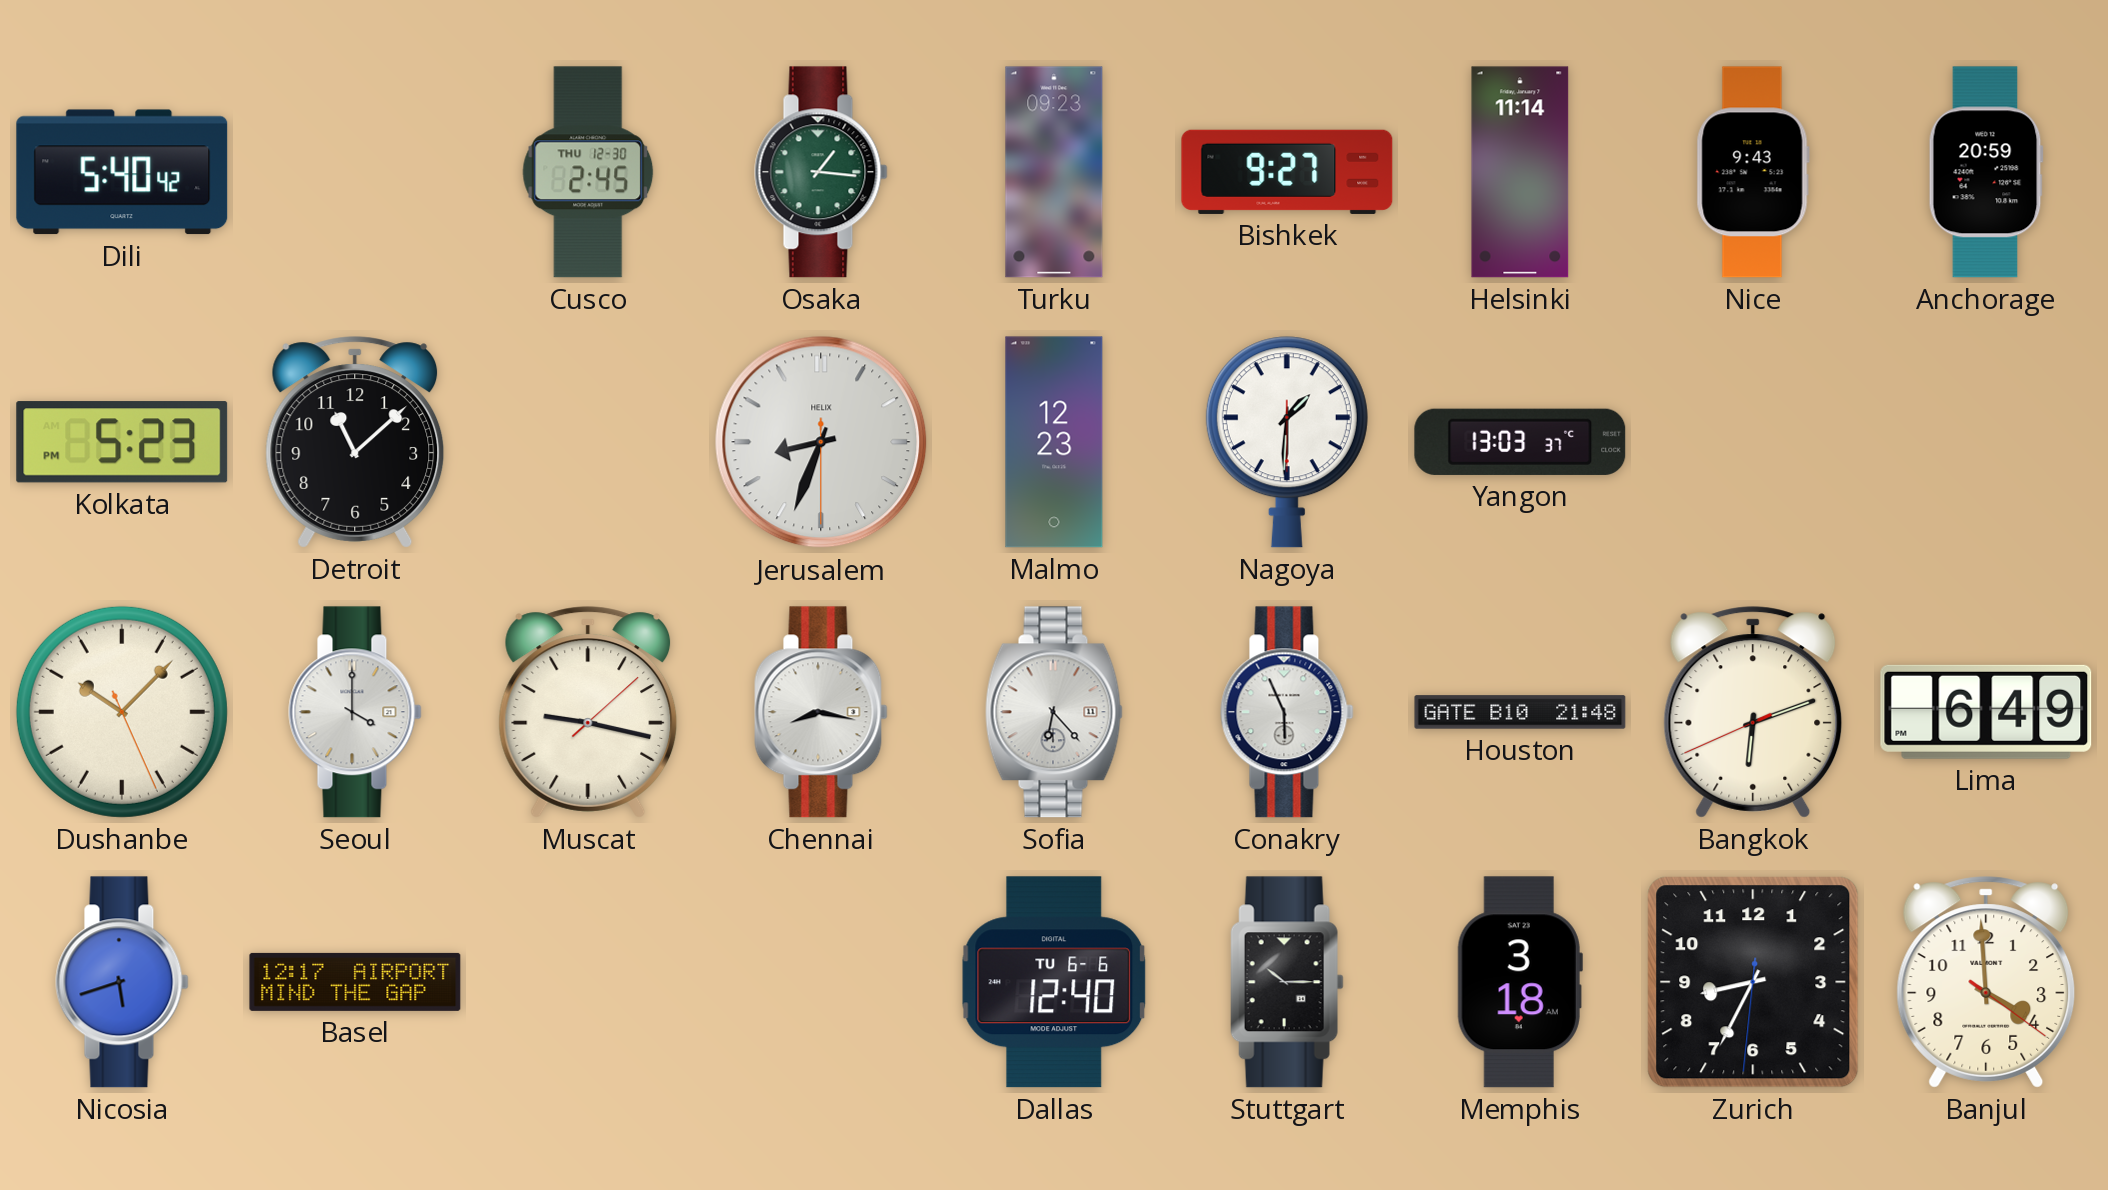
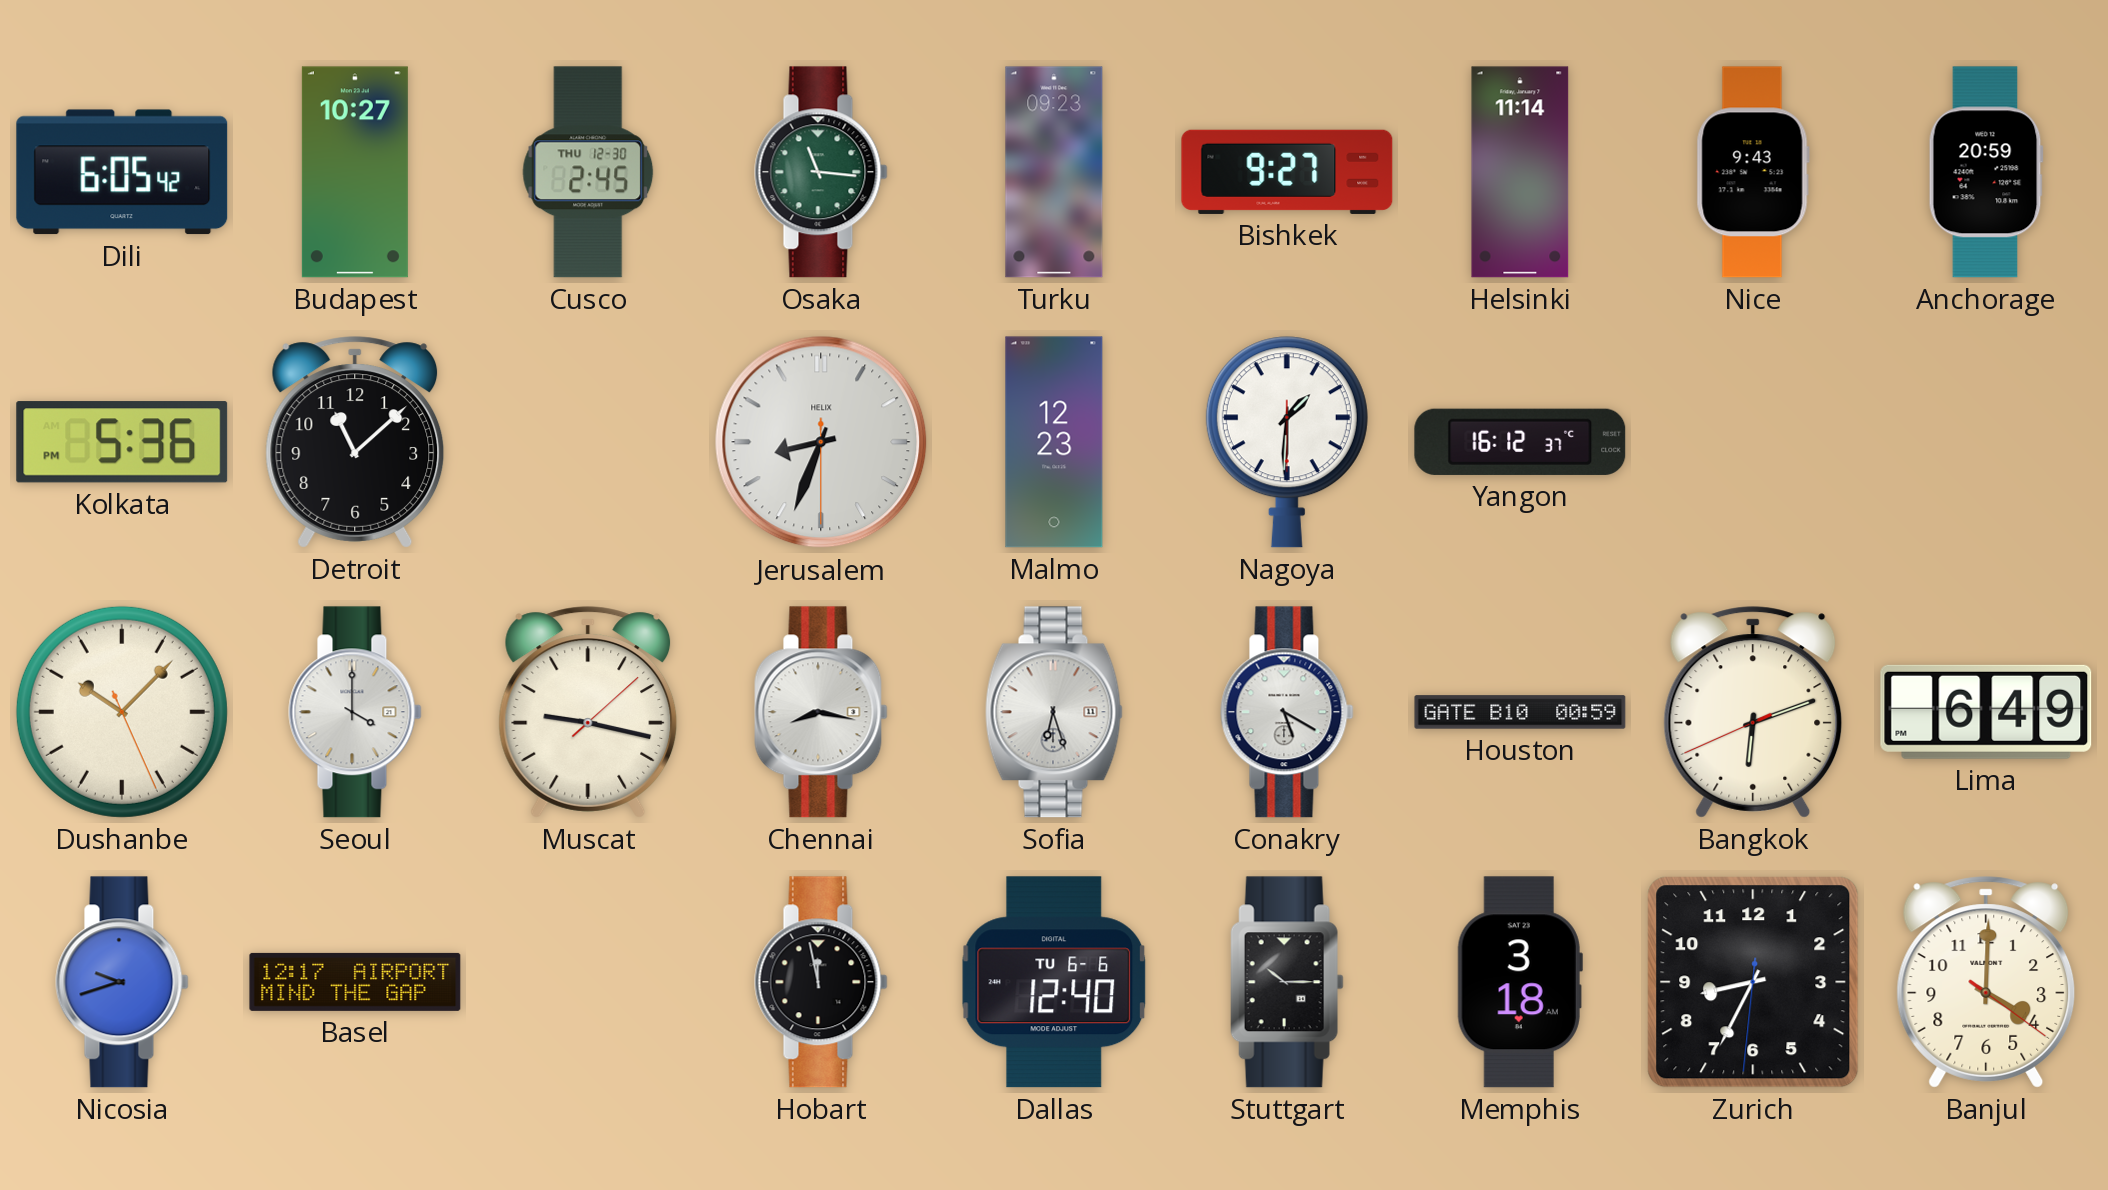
Dili: 5:40 -> 6:05
Budapest: none -> 10:27
Osaka: 1:16 -> 11:16
Kolkata: 5:23 -> 5:36
Yangon: 13:03 -> 16:12
Sofia: 6:23 -> 6:27
Conakry: 5:56 -> 5:20
Houston: 21:48 -> 00:59
Nicosia: 5:42 -> 9:42
Hobart: none -> 11:58
Banjul: 3:59 -> 4:00
